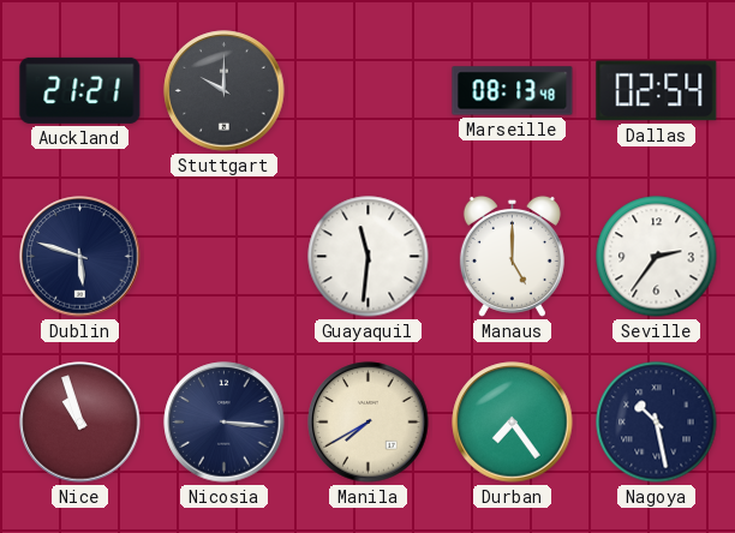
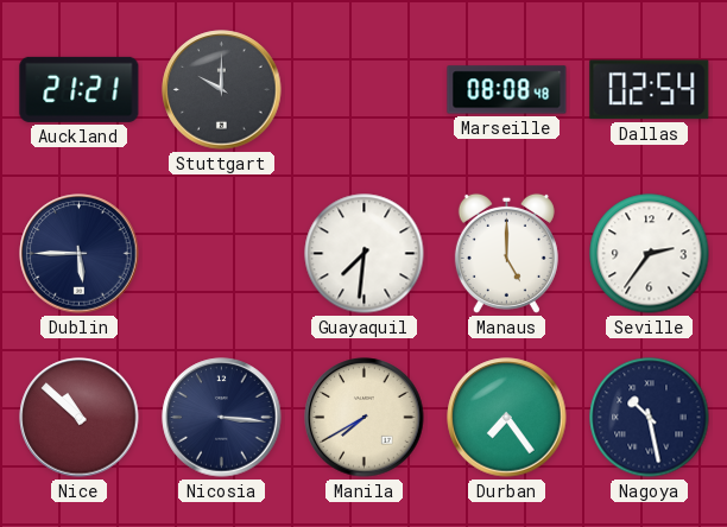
Marseille: 08:13 -> 08:08
Dublin: 5:48 -> 5:45
Guayaquil: 11:31 -> 7:31
Nice: 10:57 -> 10:52
